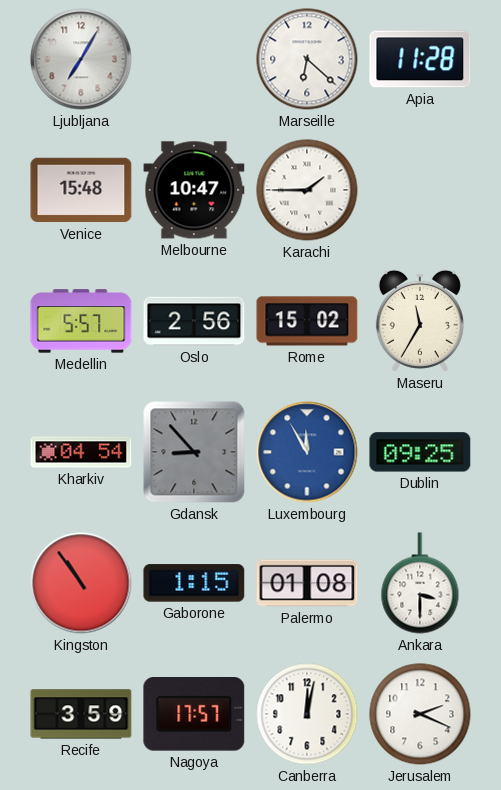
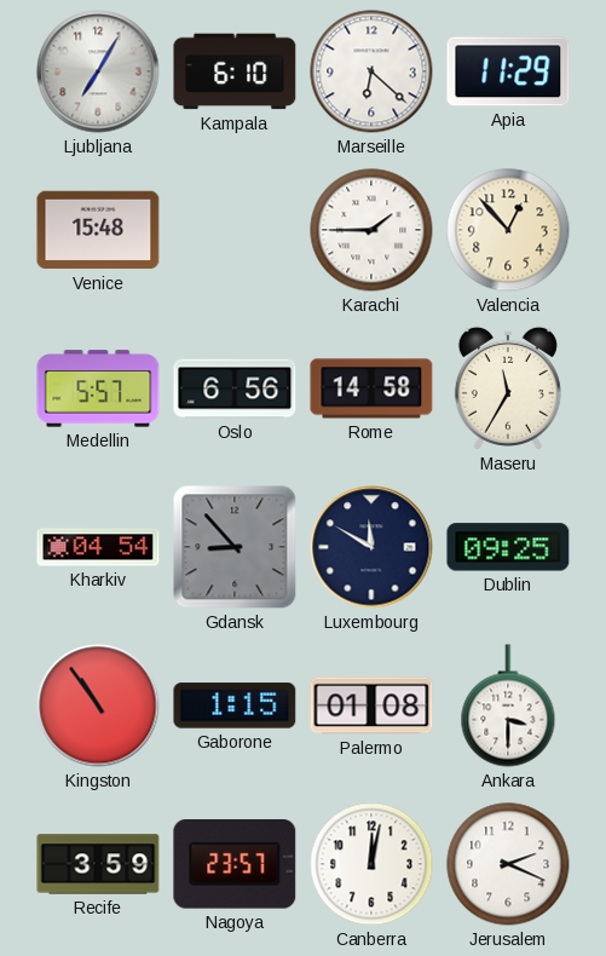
Kampala: none -> 6:10
Apia: 11:28 -> 11:29
Melbourne: 10:47 -> none
Valencia: none -> 12:53
Oslo: 2:56 -> 6:56
Rome: 15:02 -> 14:58
Luxembourg: 11:55 -> 11:50
Luxembourg dial: blue -> navy
Nagoya: 17:57 -> 23:57
